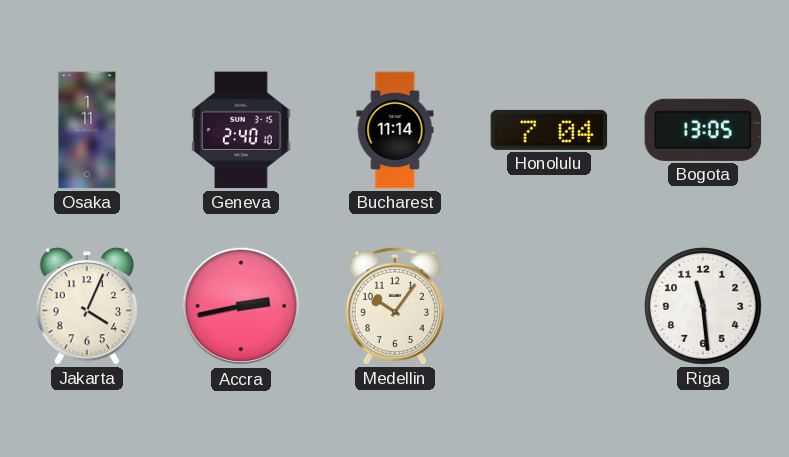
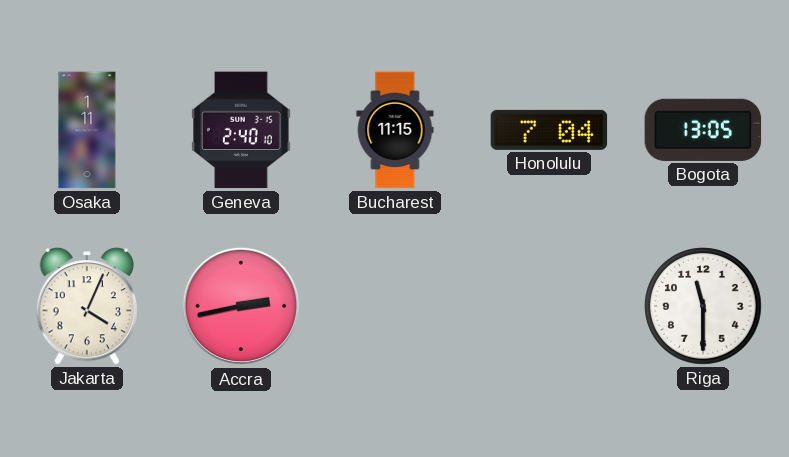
Bucharest: 11:14 -> 11:15
Medellin: 10:06 -> none
Riga: 11:29 -> 11:30
